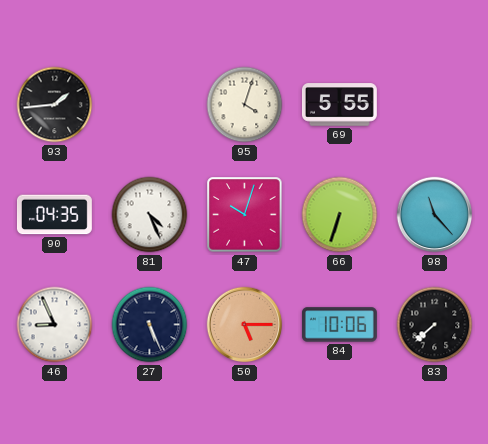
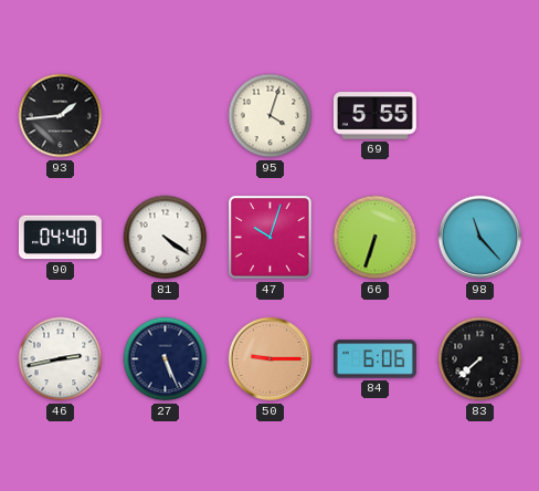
90: 04:35 -> 04:40
81: 4:26 -> 4:21
46: 8:56 -> 2:43
50: 5:15 -> 9:15
84: 10:06 -> 6:06
